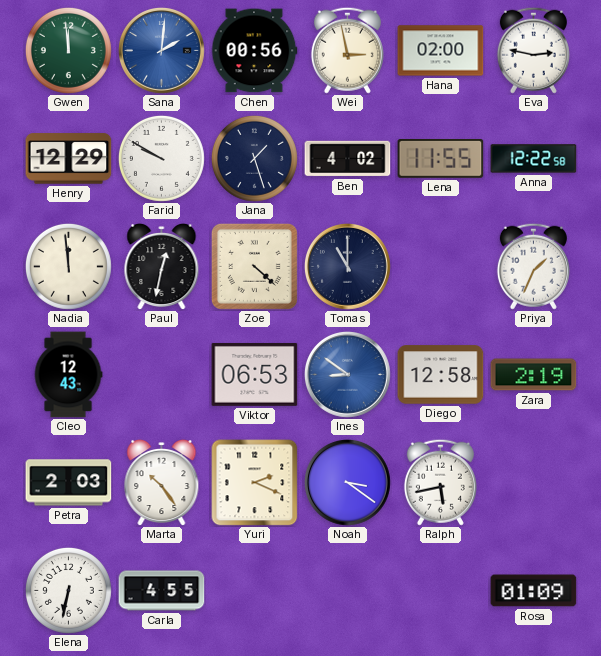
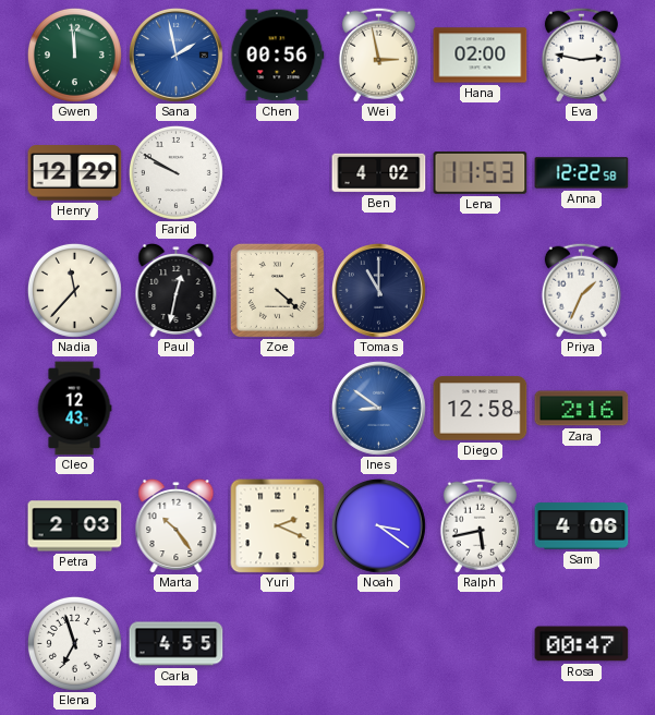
Sana: 2:01 -> 1:58
Jana: 1:27 -> none
Lena: 11:55 -> 11:53
Nadia: 11:59 -> 11:37
Viktor: 06:53 -> none
Zara: 2:19 -> 2:16
Sam: none -> 4:06
Elena: 6:32 -> 6:57
Rosa: 01:09 -> 00:47
